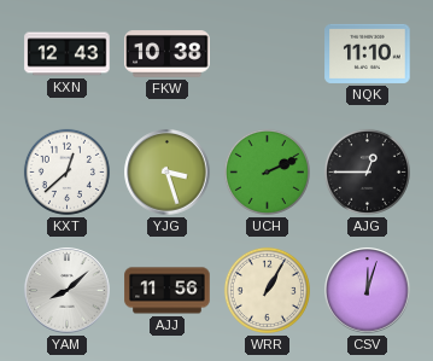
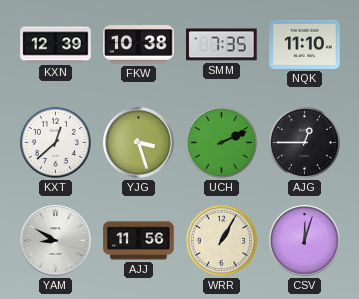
KXN: 12:43 -> 12:39
SMM: none -> 7:35
YAM: 8:08 -> 8:50
